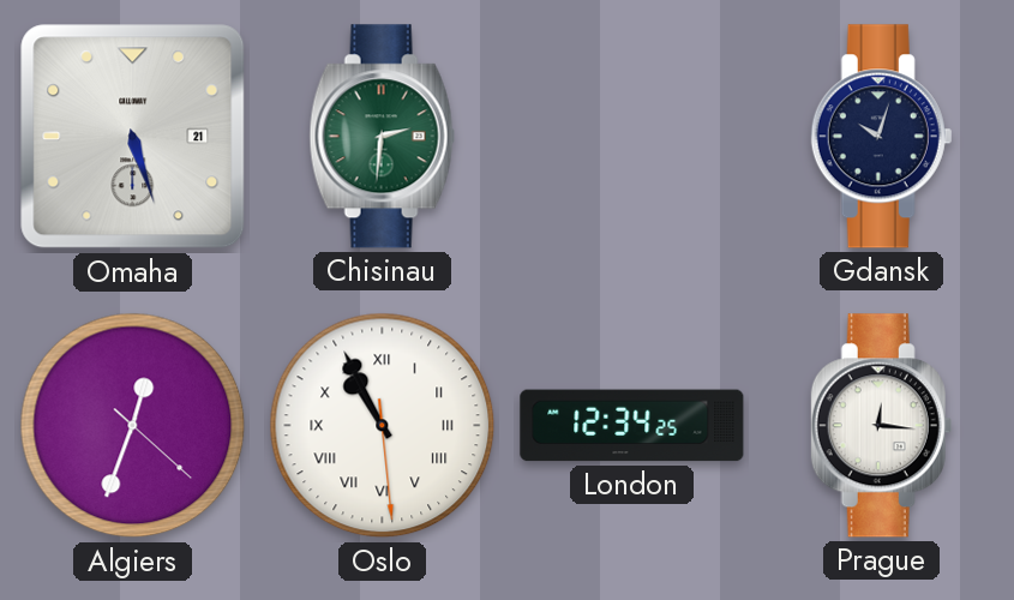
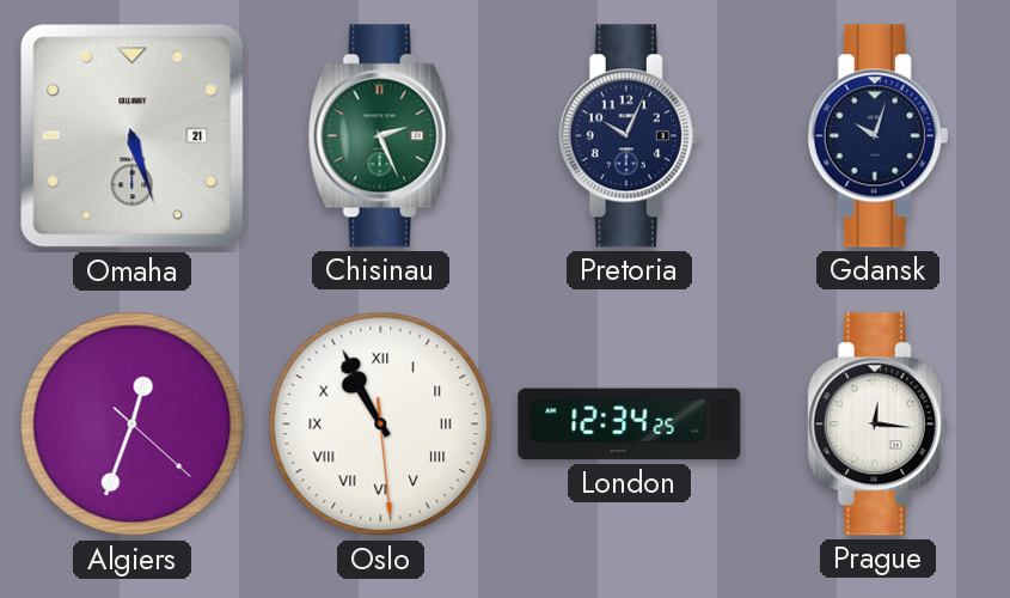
Chisinau: 2:31 -> 2:26
Pretoria: none -> 10:04
